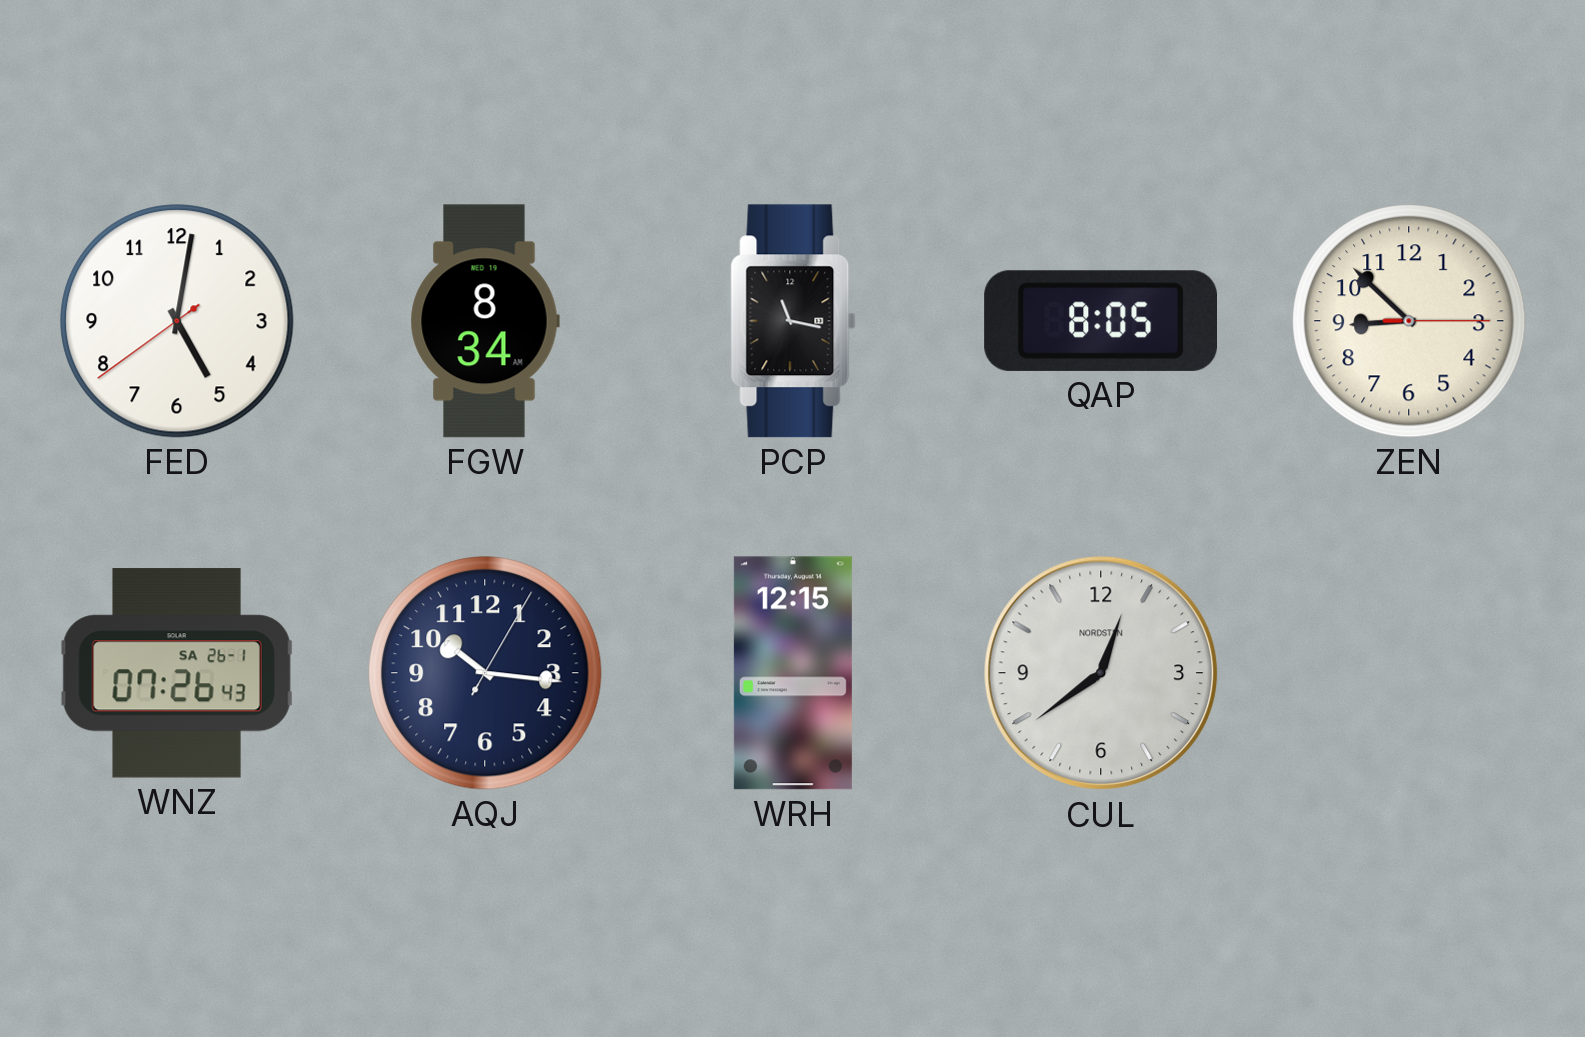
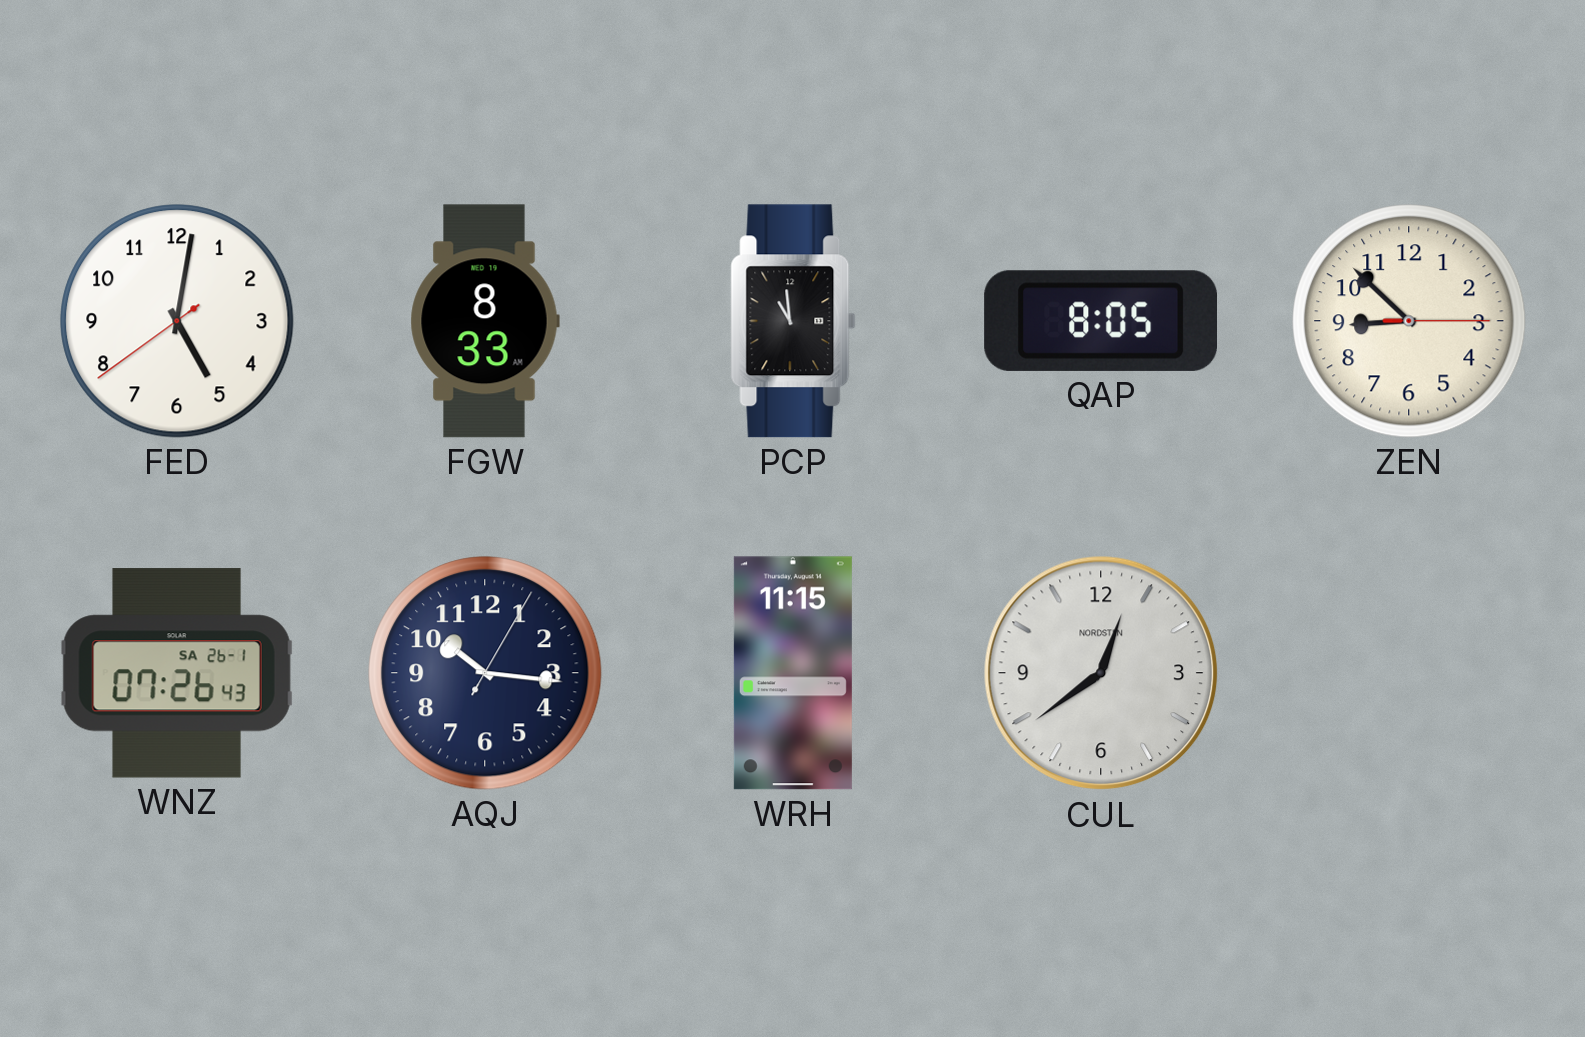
FGW: 8:34 -> 8:33
PCP: 11:17 -> 10:59
WRH: 12:15 -> 11:15
